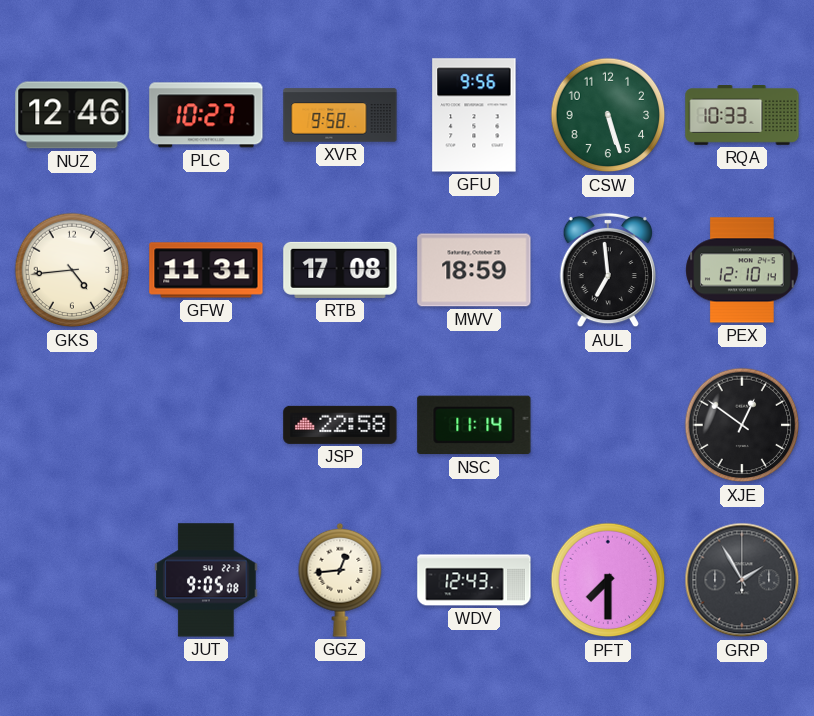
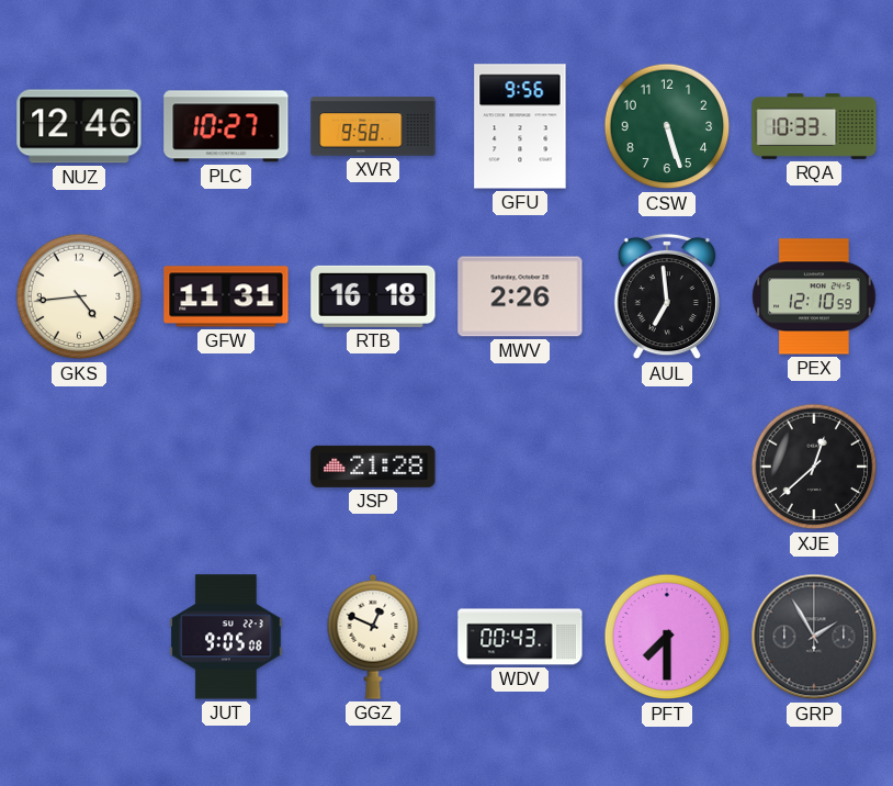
RTB: 17:08 -> 16:18
MWV: 18:59 -> 2:26
PEX: 12:10:14 -> 12:10:59
JSP: 22:58 -> 21:28
NSC: 11:14 -> none
XJE: 12:51 -> 12:38
GGZ: 12:44 -> 12:49
WDV: 12:43 -> 00:43
